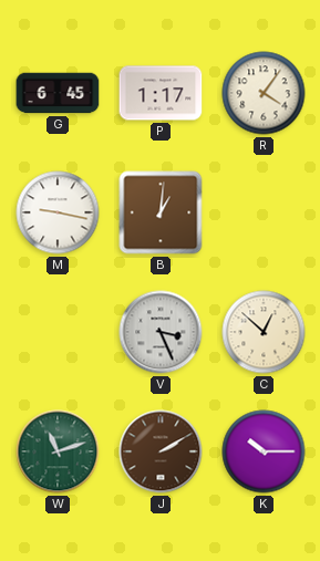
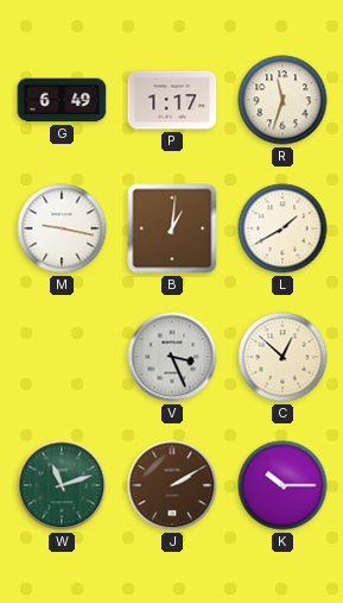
G: 6:45 -> 6:49
R: 4:06 -> 11:33
L: none -> 1:40
